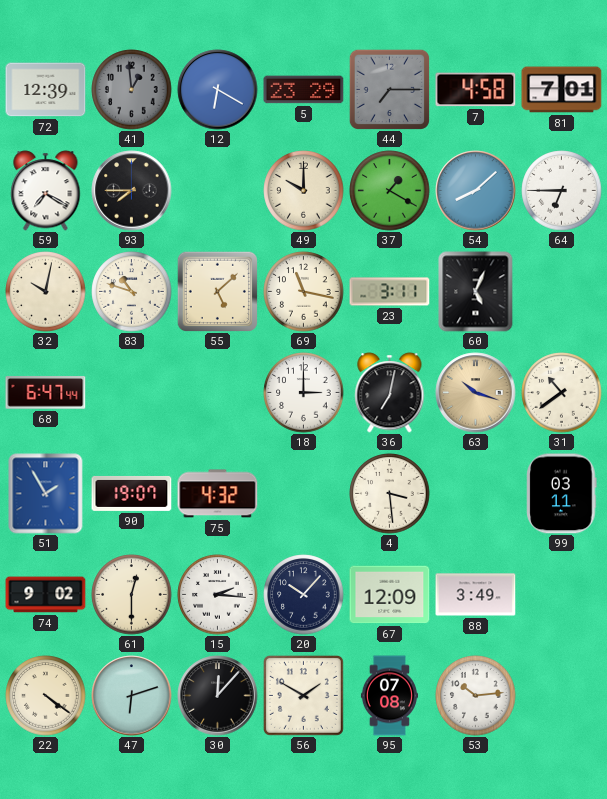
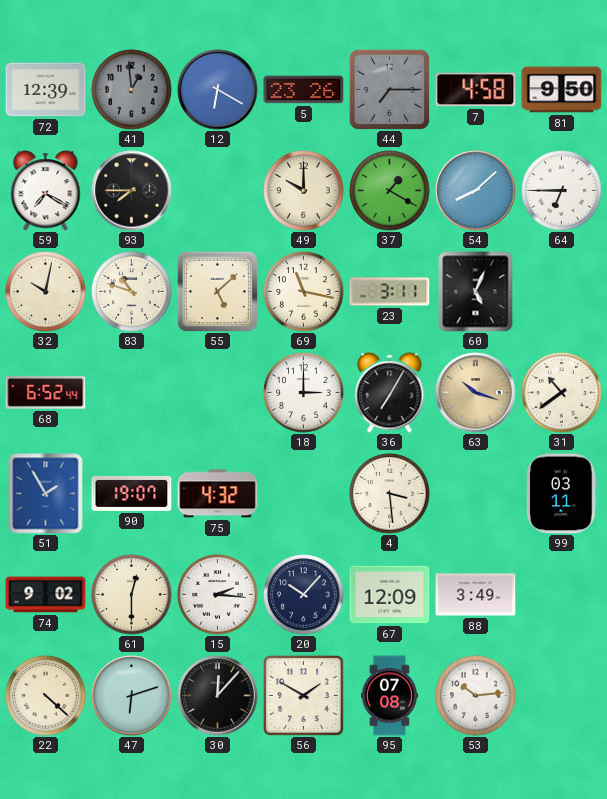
5: 23:29 -> 23:26
81: 7:01 -> 9:50
68: 6:47 -> 6:52
36: 7:02 -> 7:05
22: 4:21 -> 4:22
